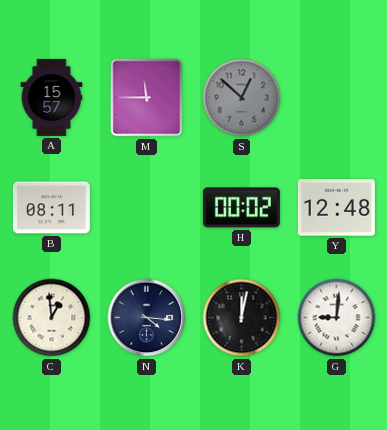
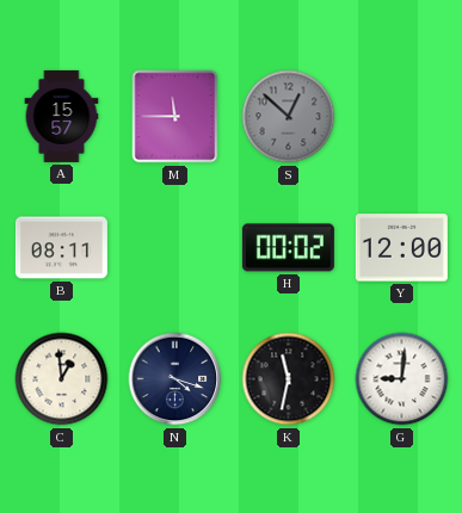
Y: 12:48 -> 12:00
N: 4:16 -> 4:18
K: 12:02 -> 11:32
